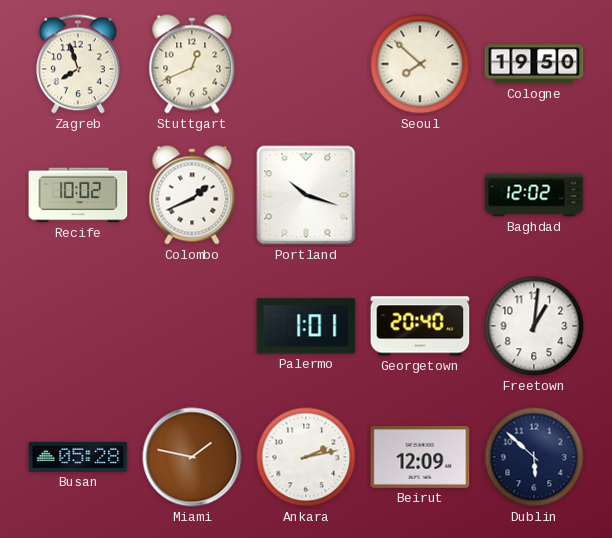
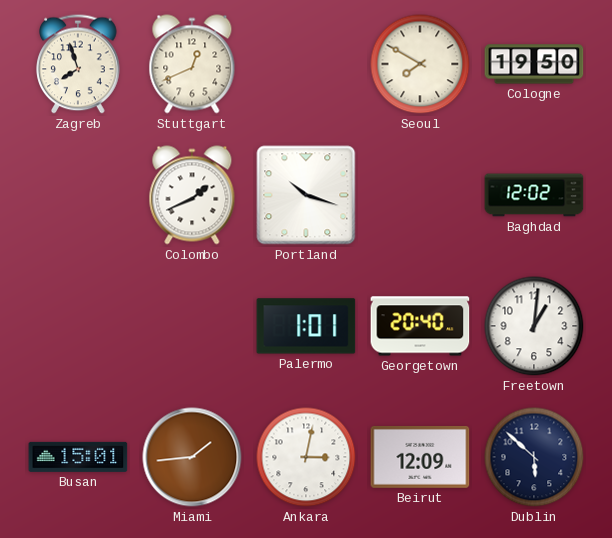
Seoul: 7:52 -> 7:50
Recife: 10:02 -> none
Busan: 05:28 -> 15:01
Miami: 1:47 -> 1:44
Ankara: 2:13 -> 3:02
